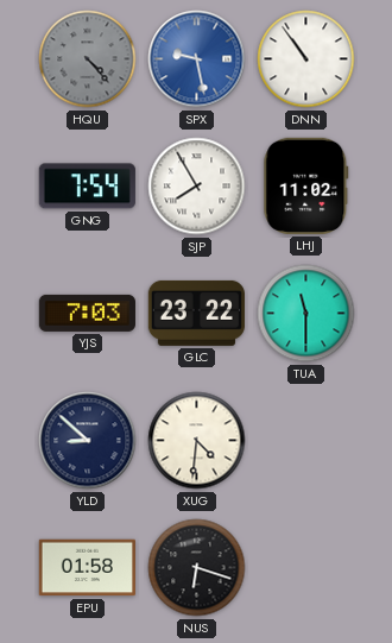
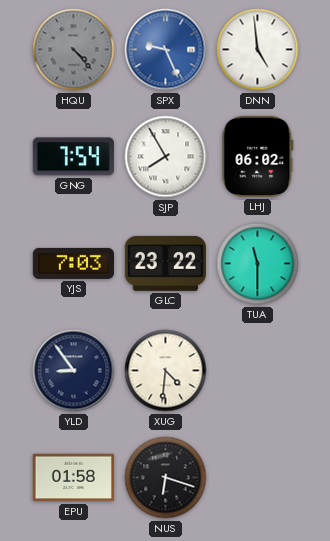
SPX: 9:28 -> 9:26
DNN: 10:54 -> 4:59
LHJ: 11:02 -> 06:02
YLD: 8:52 -> 8:54
